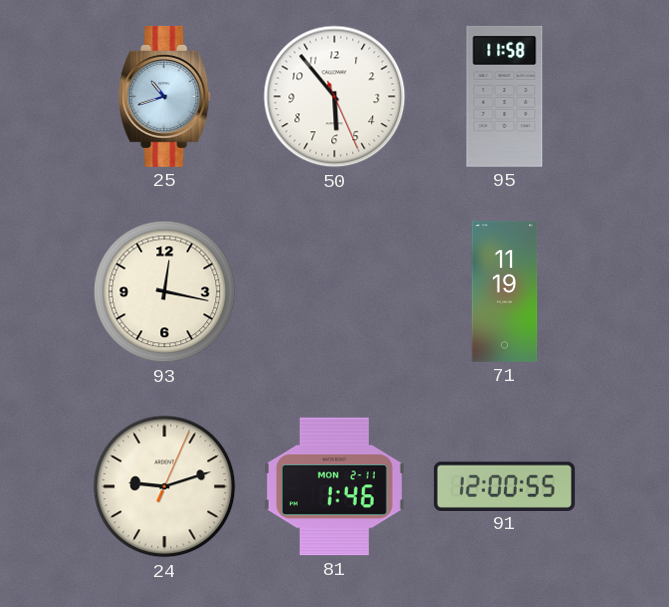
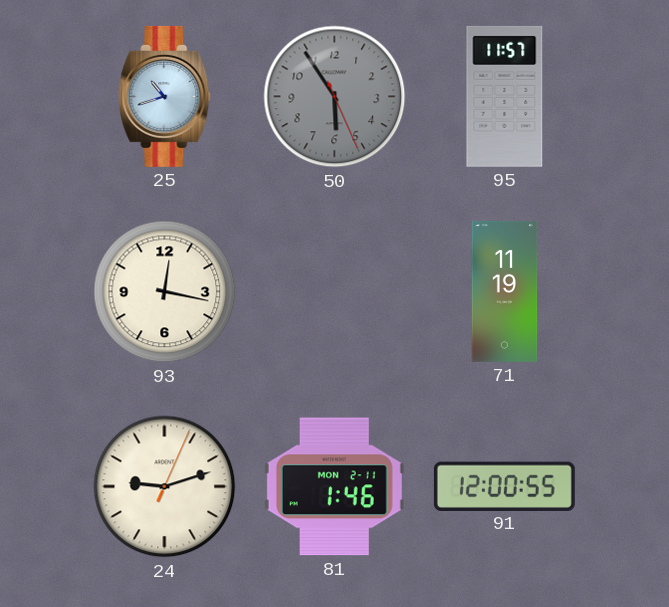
50: 5:53 -> 5:54
50 dial: white -> grey
95: 11:58 -> 11:57
